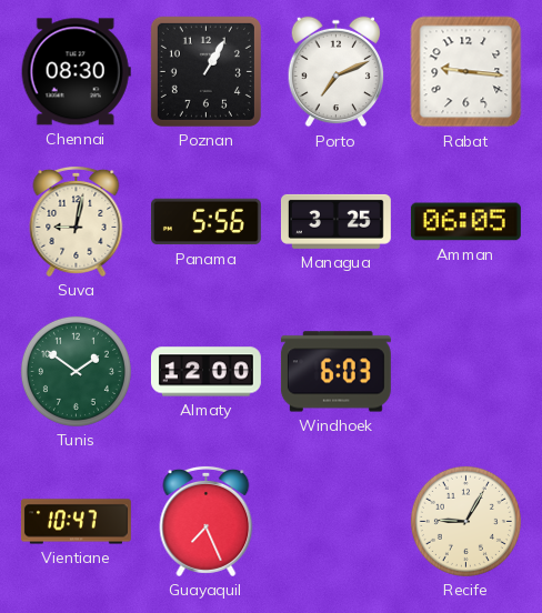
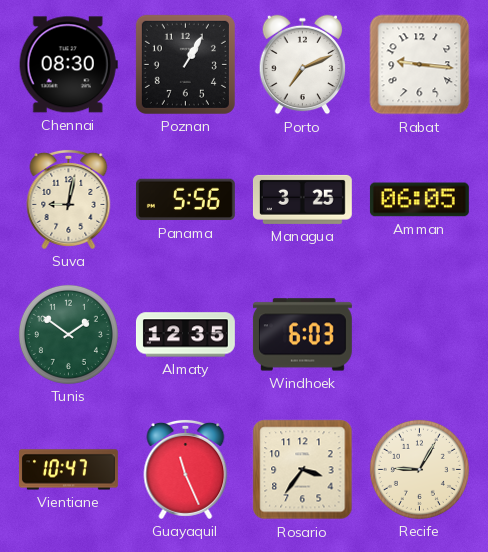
Almaty: 12:00 -> 12:35
Guayaquil: 7:26 -> 11:26
Rosario: none -> 3:36
